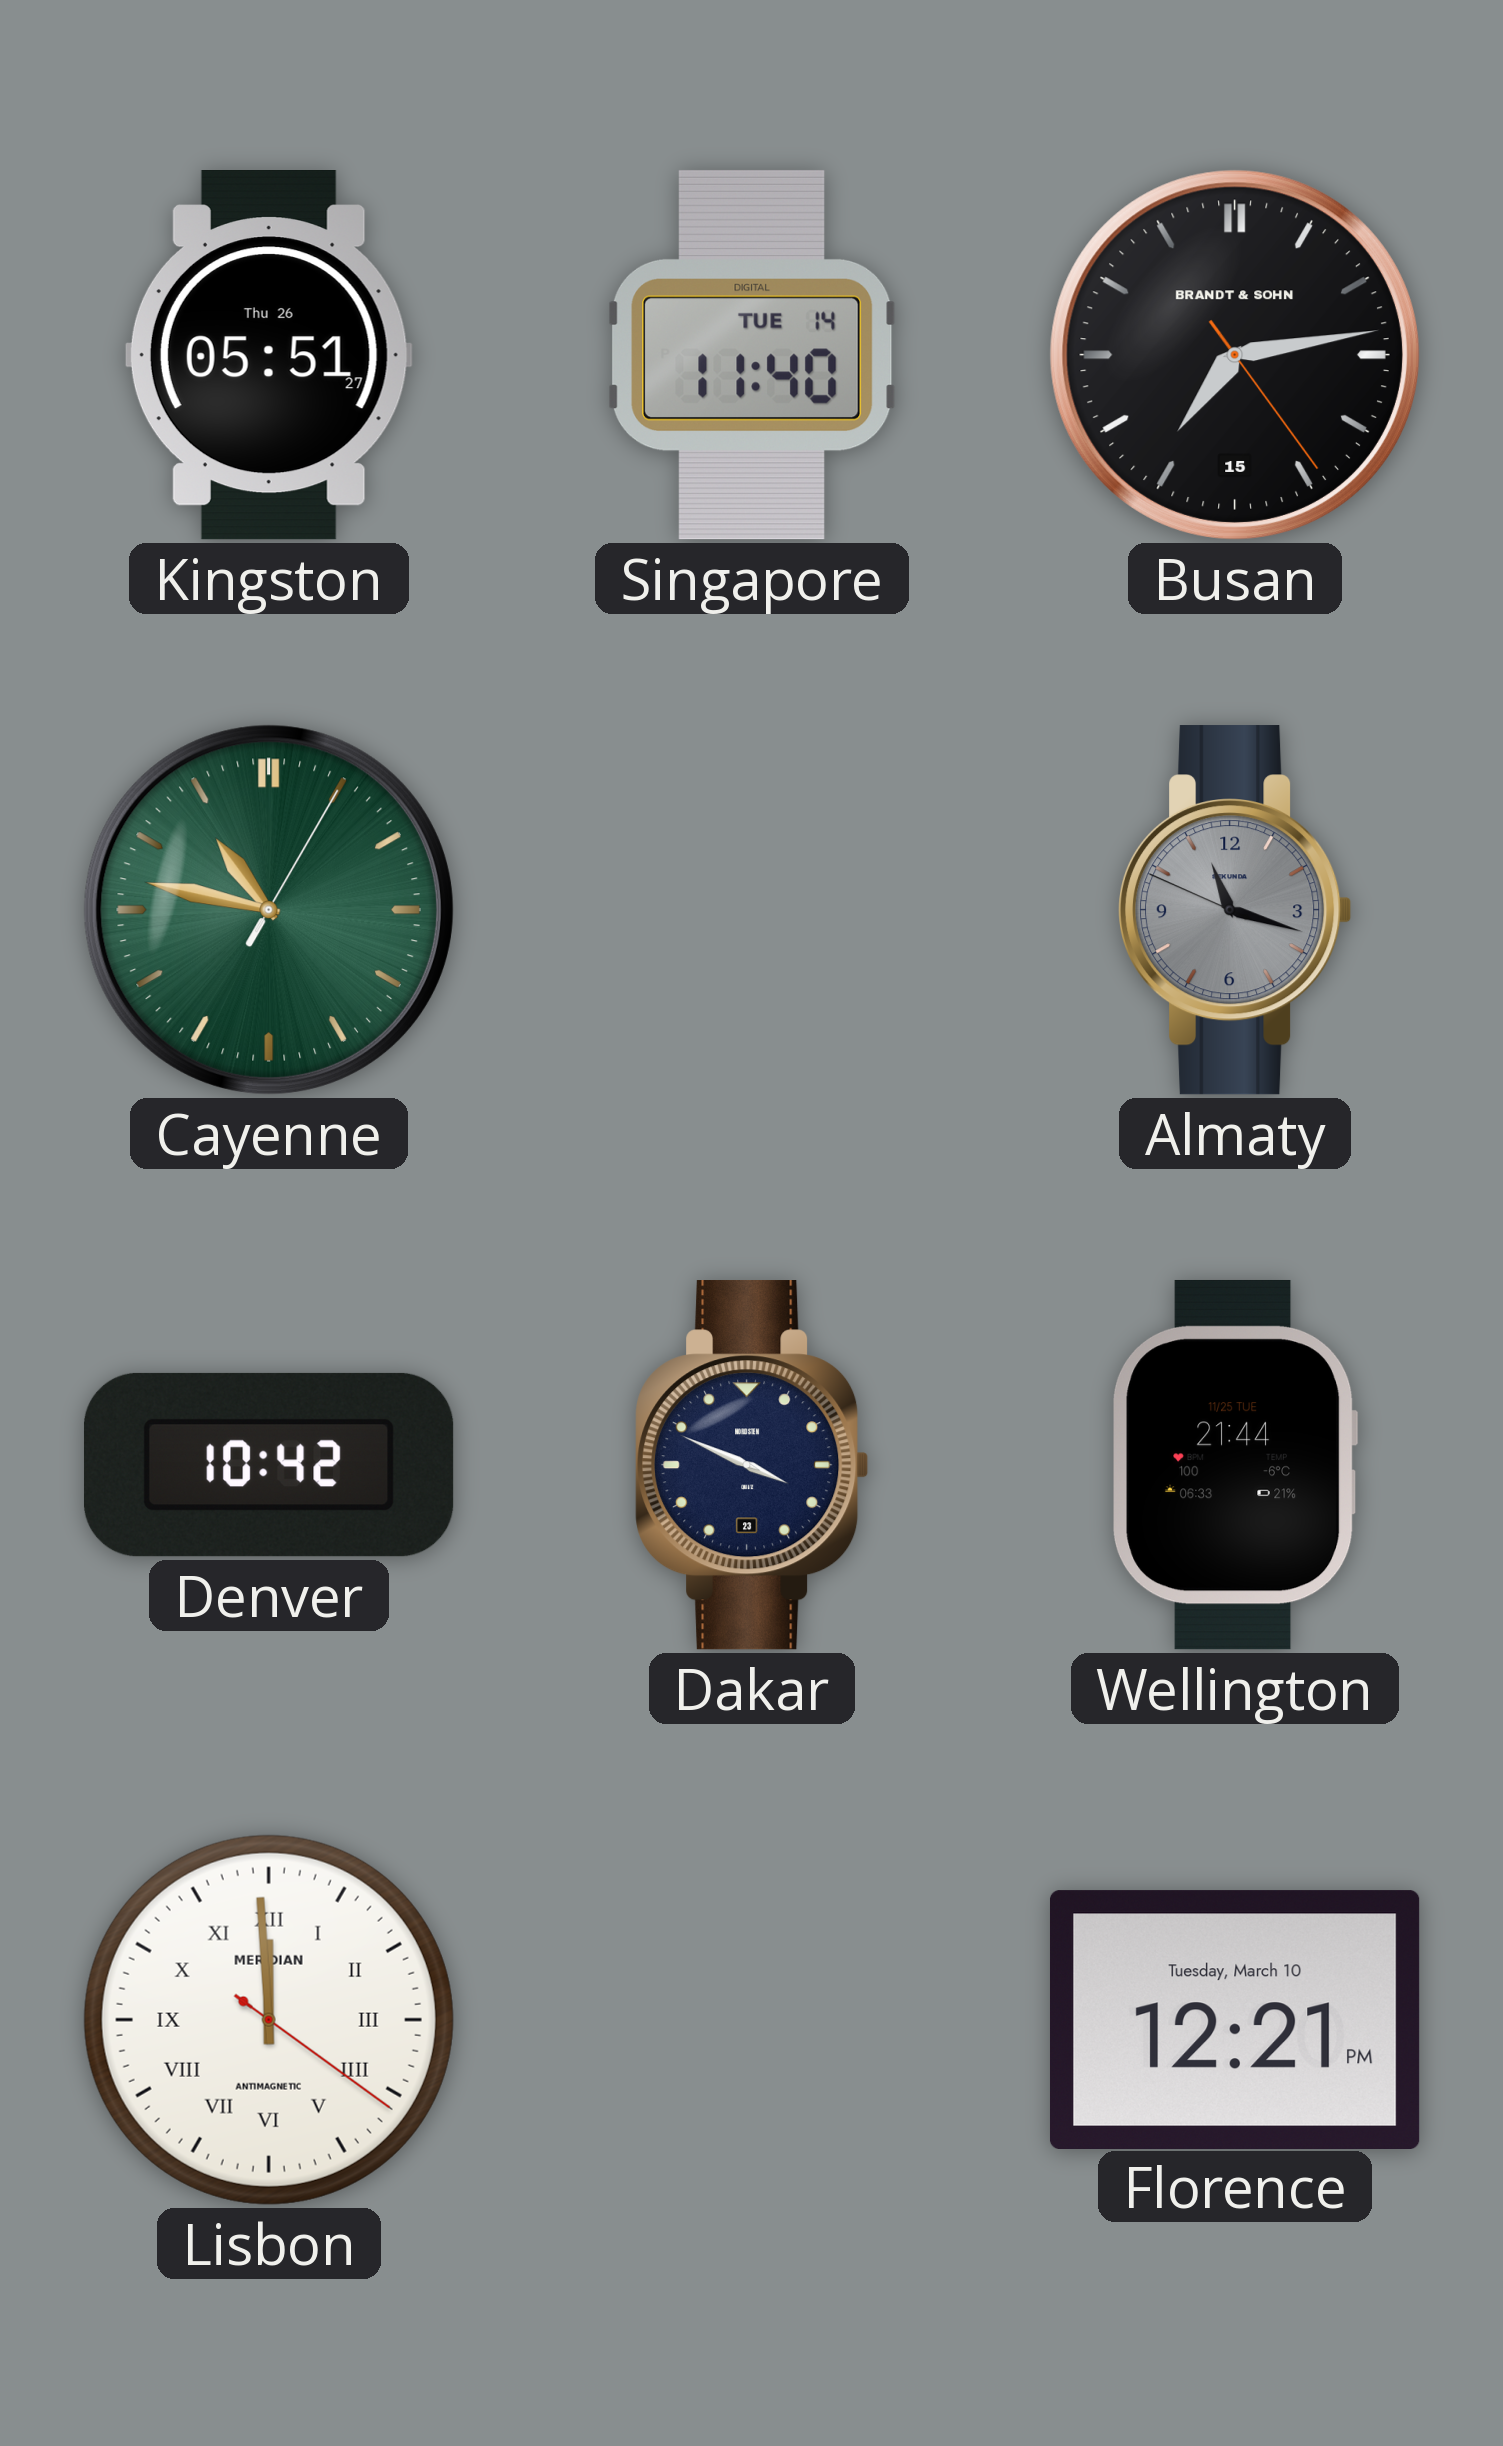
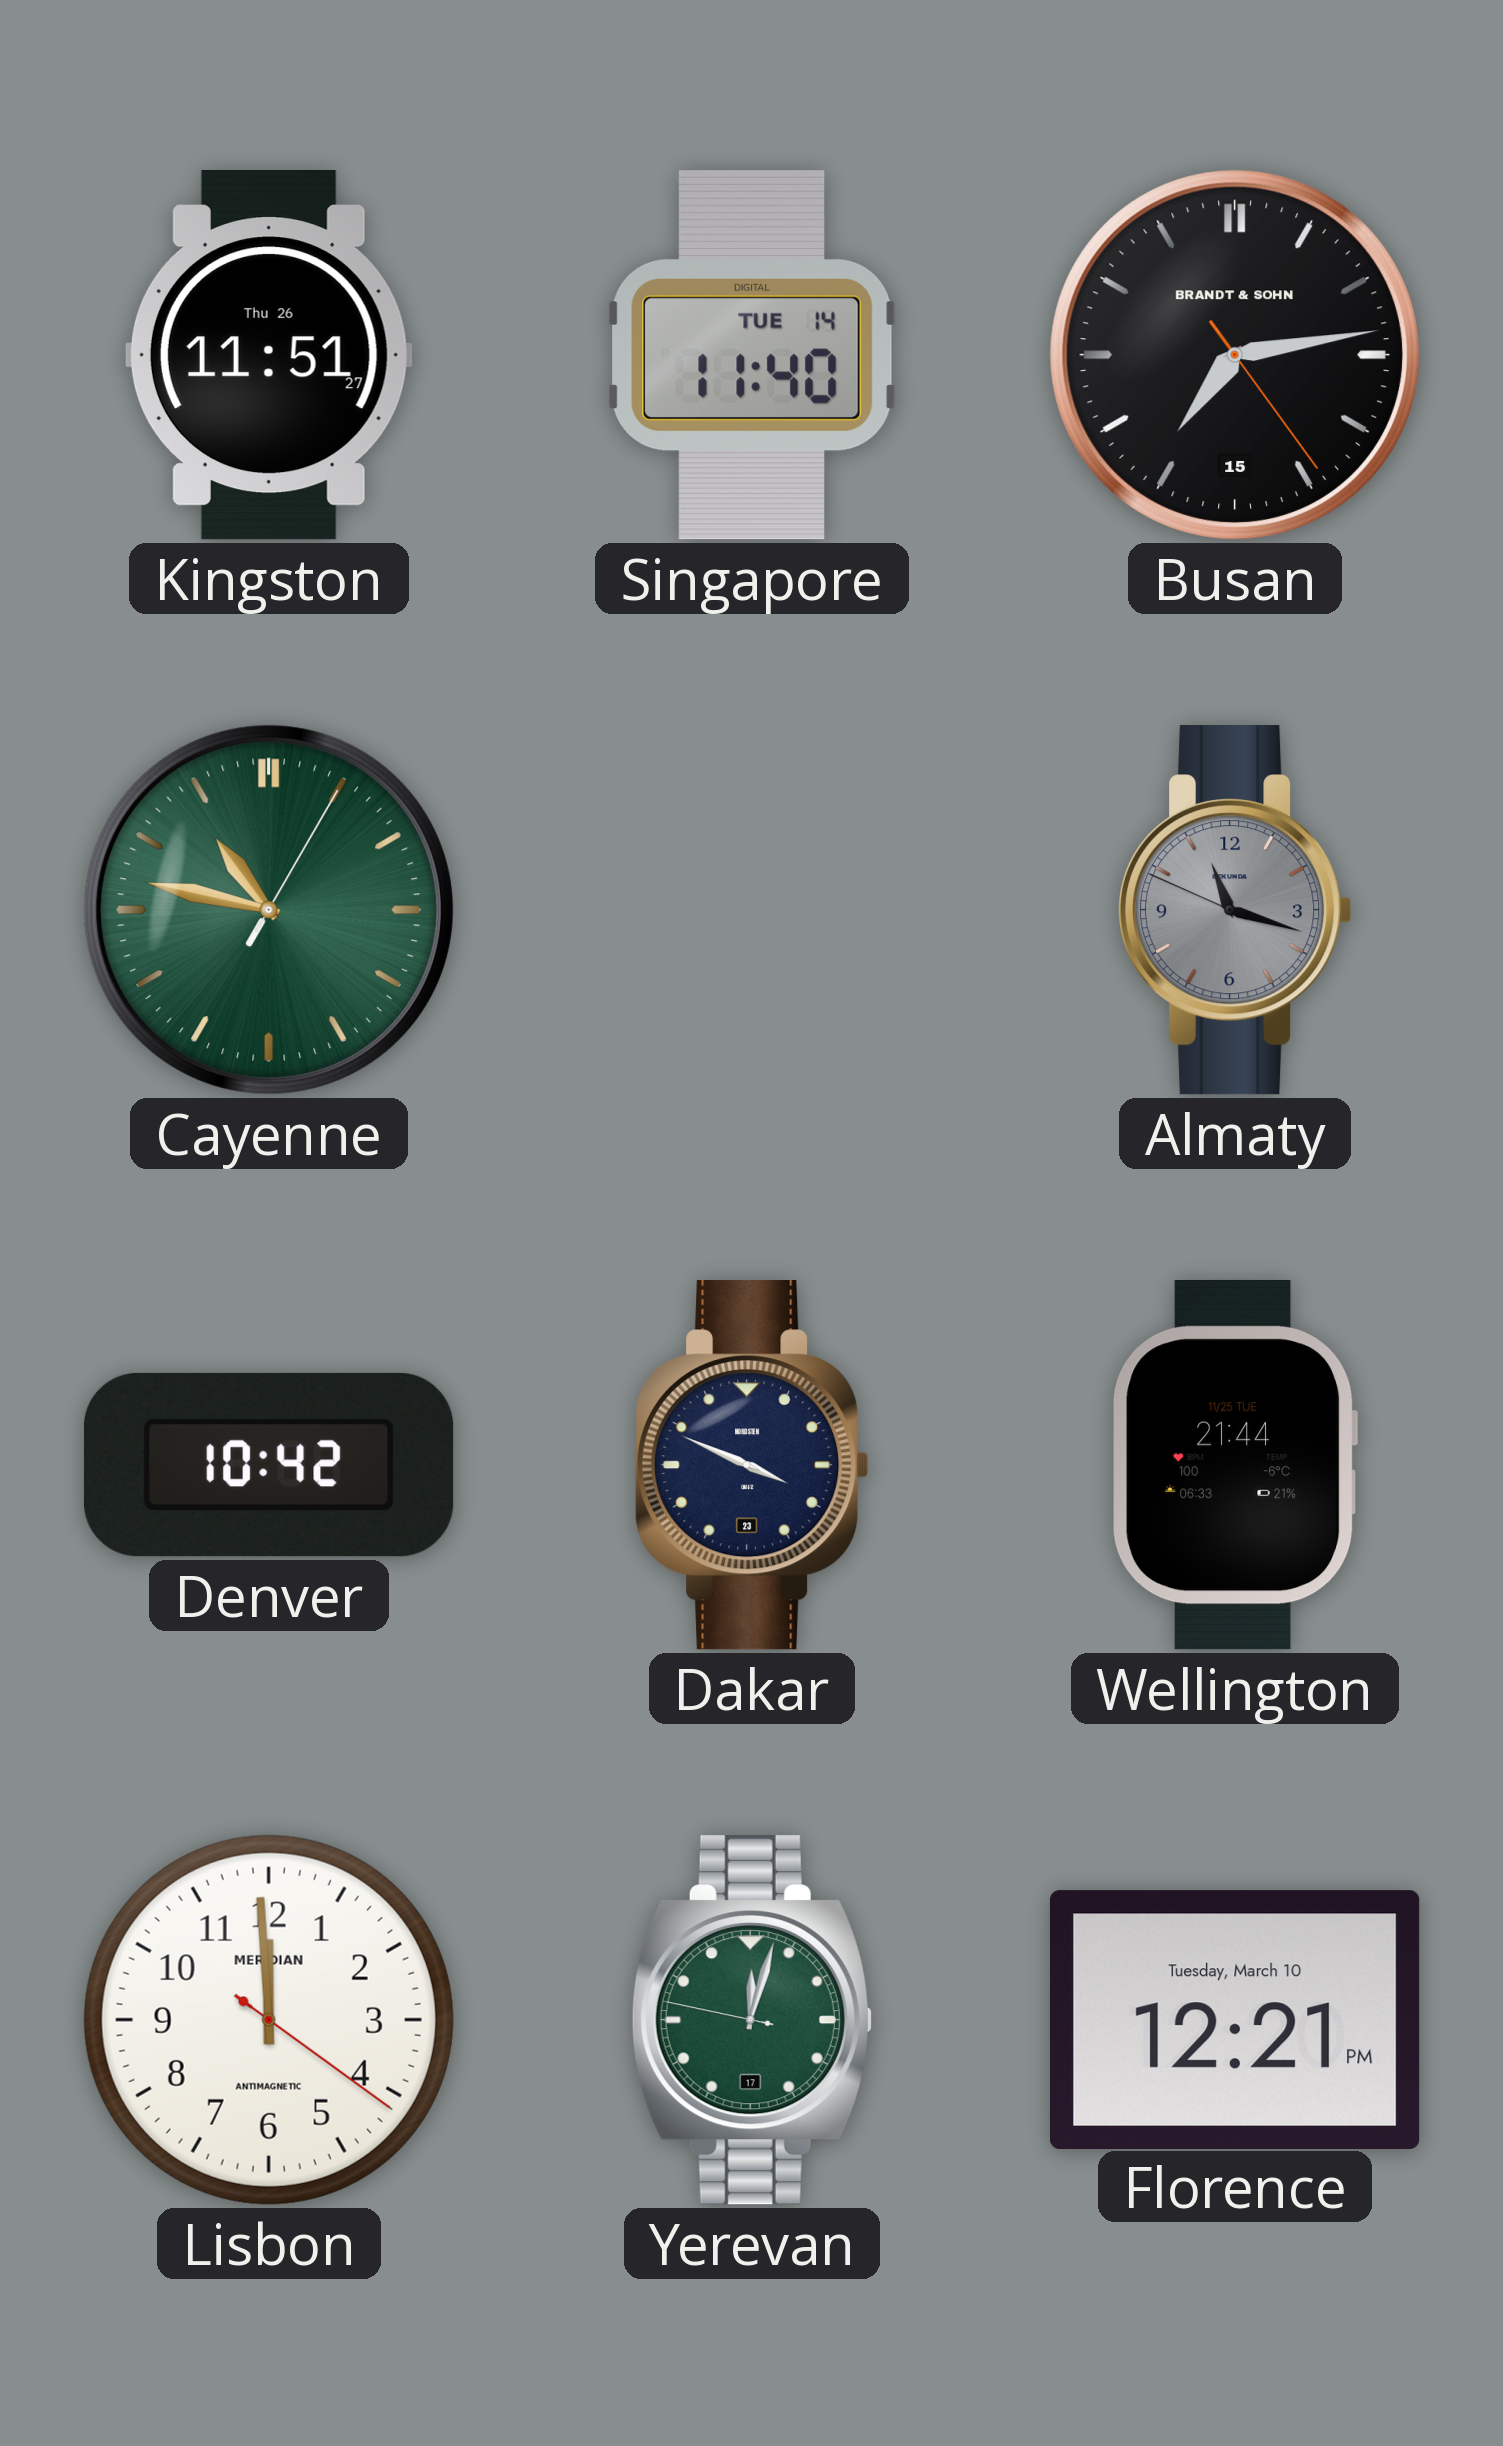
Kingston: 05:51 -> 11:51
Lisbon numerals: Roman -> Arabic
Yerevan: none -> 12:02
